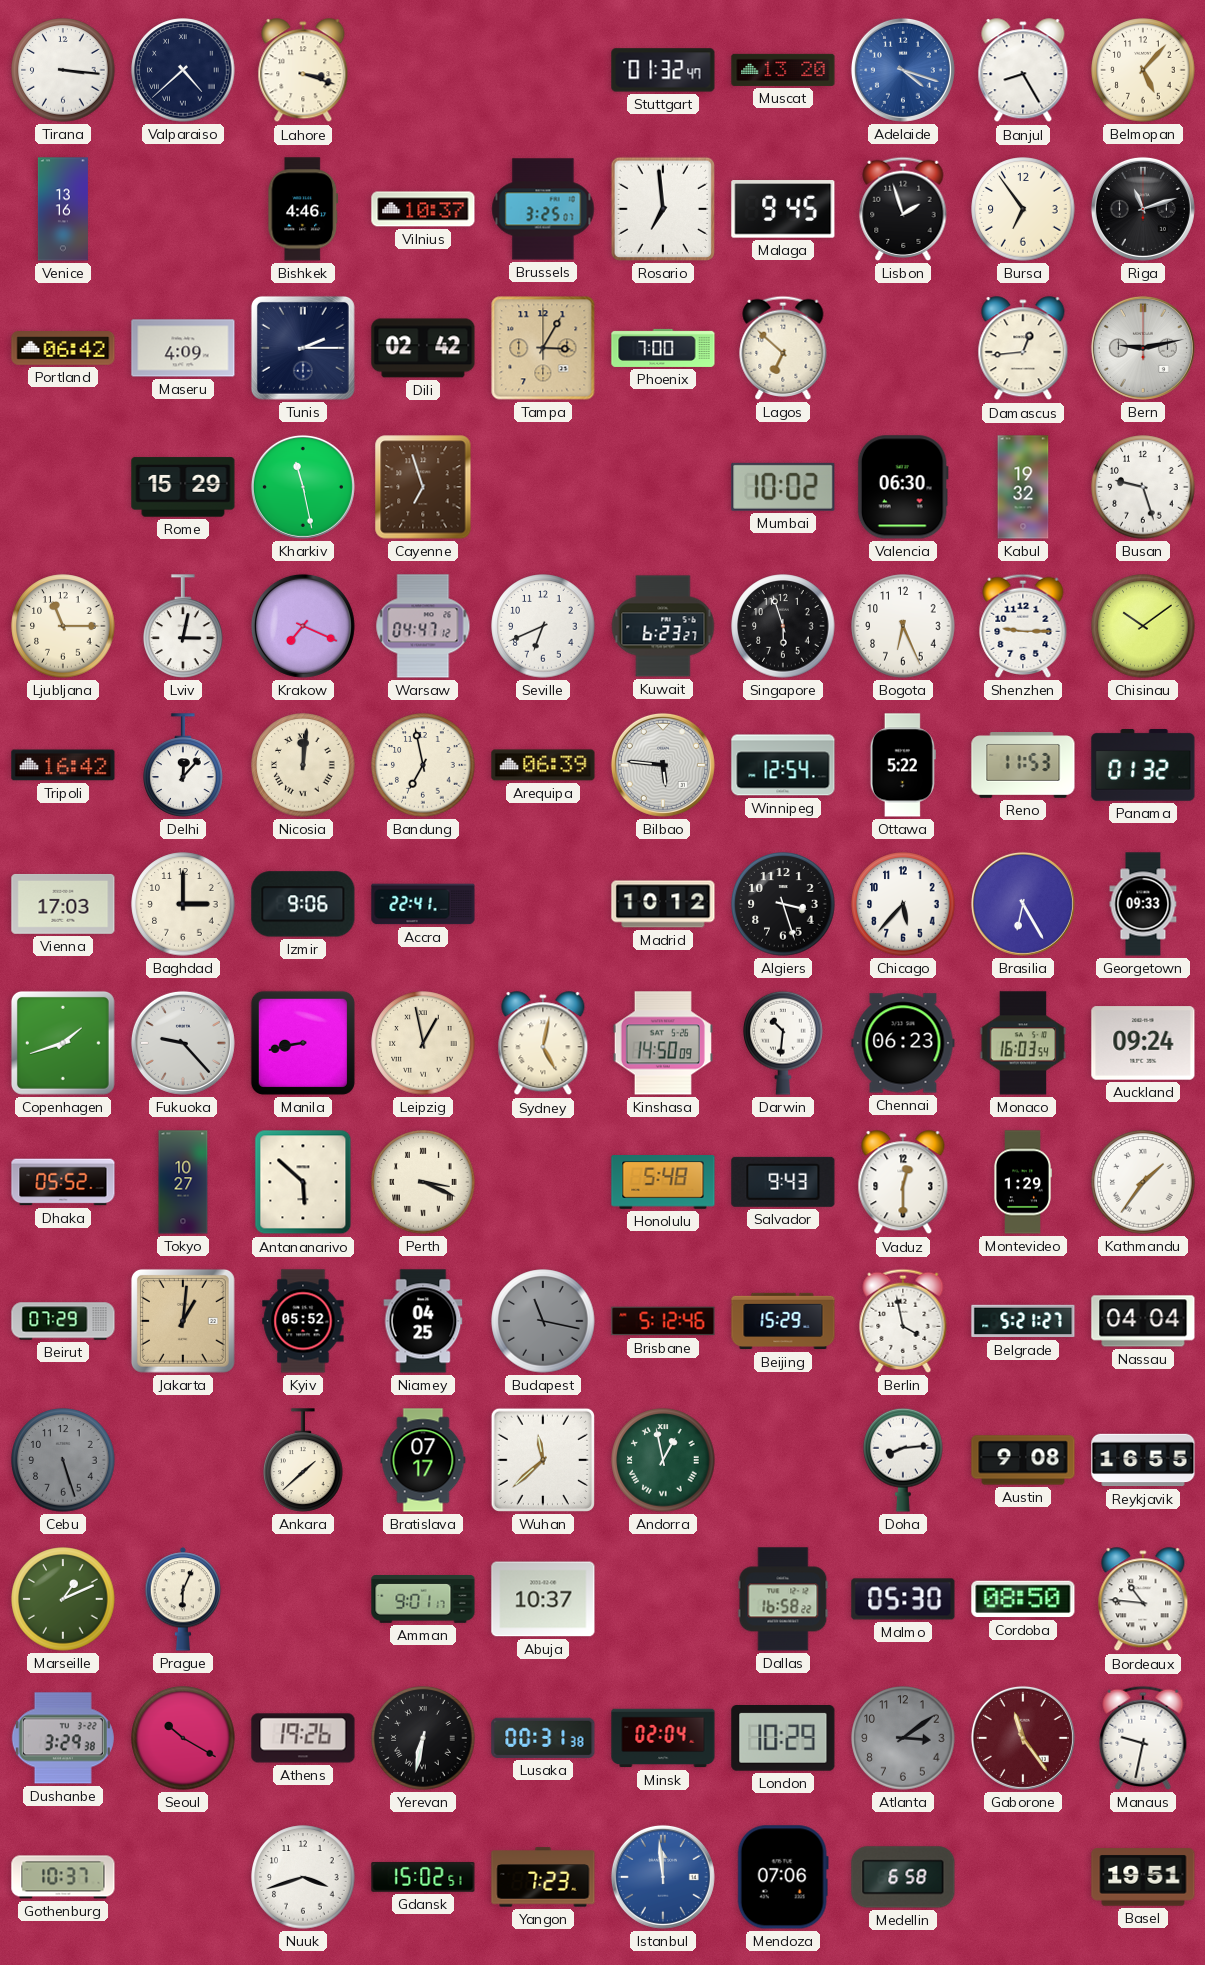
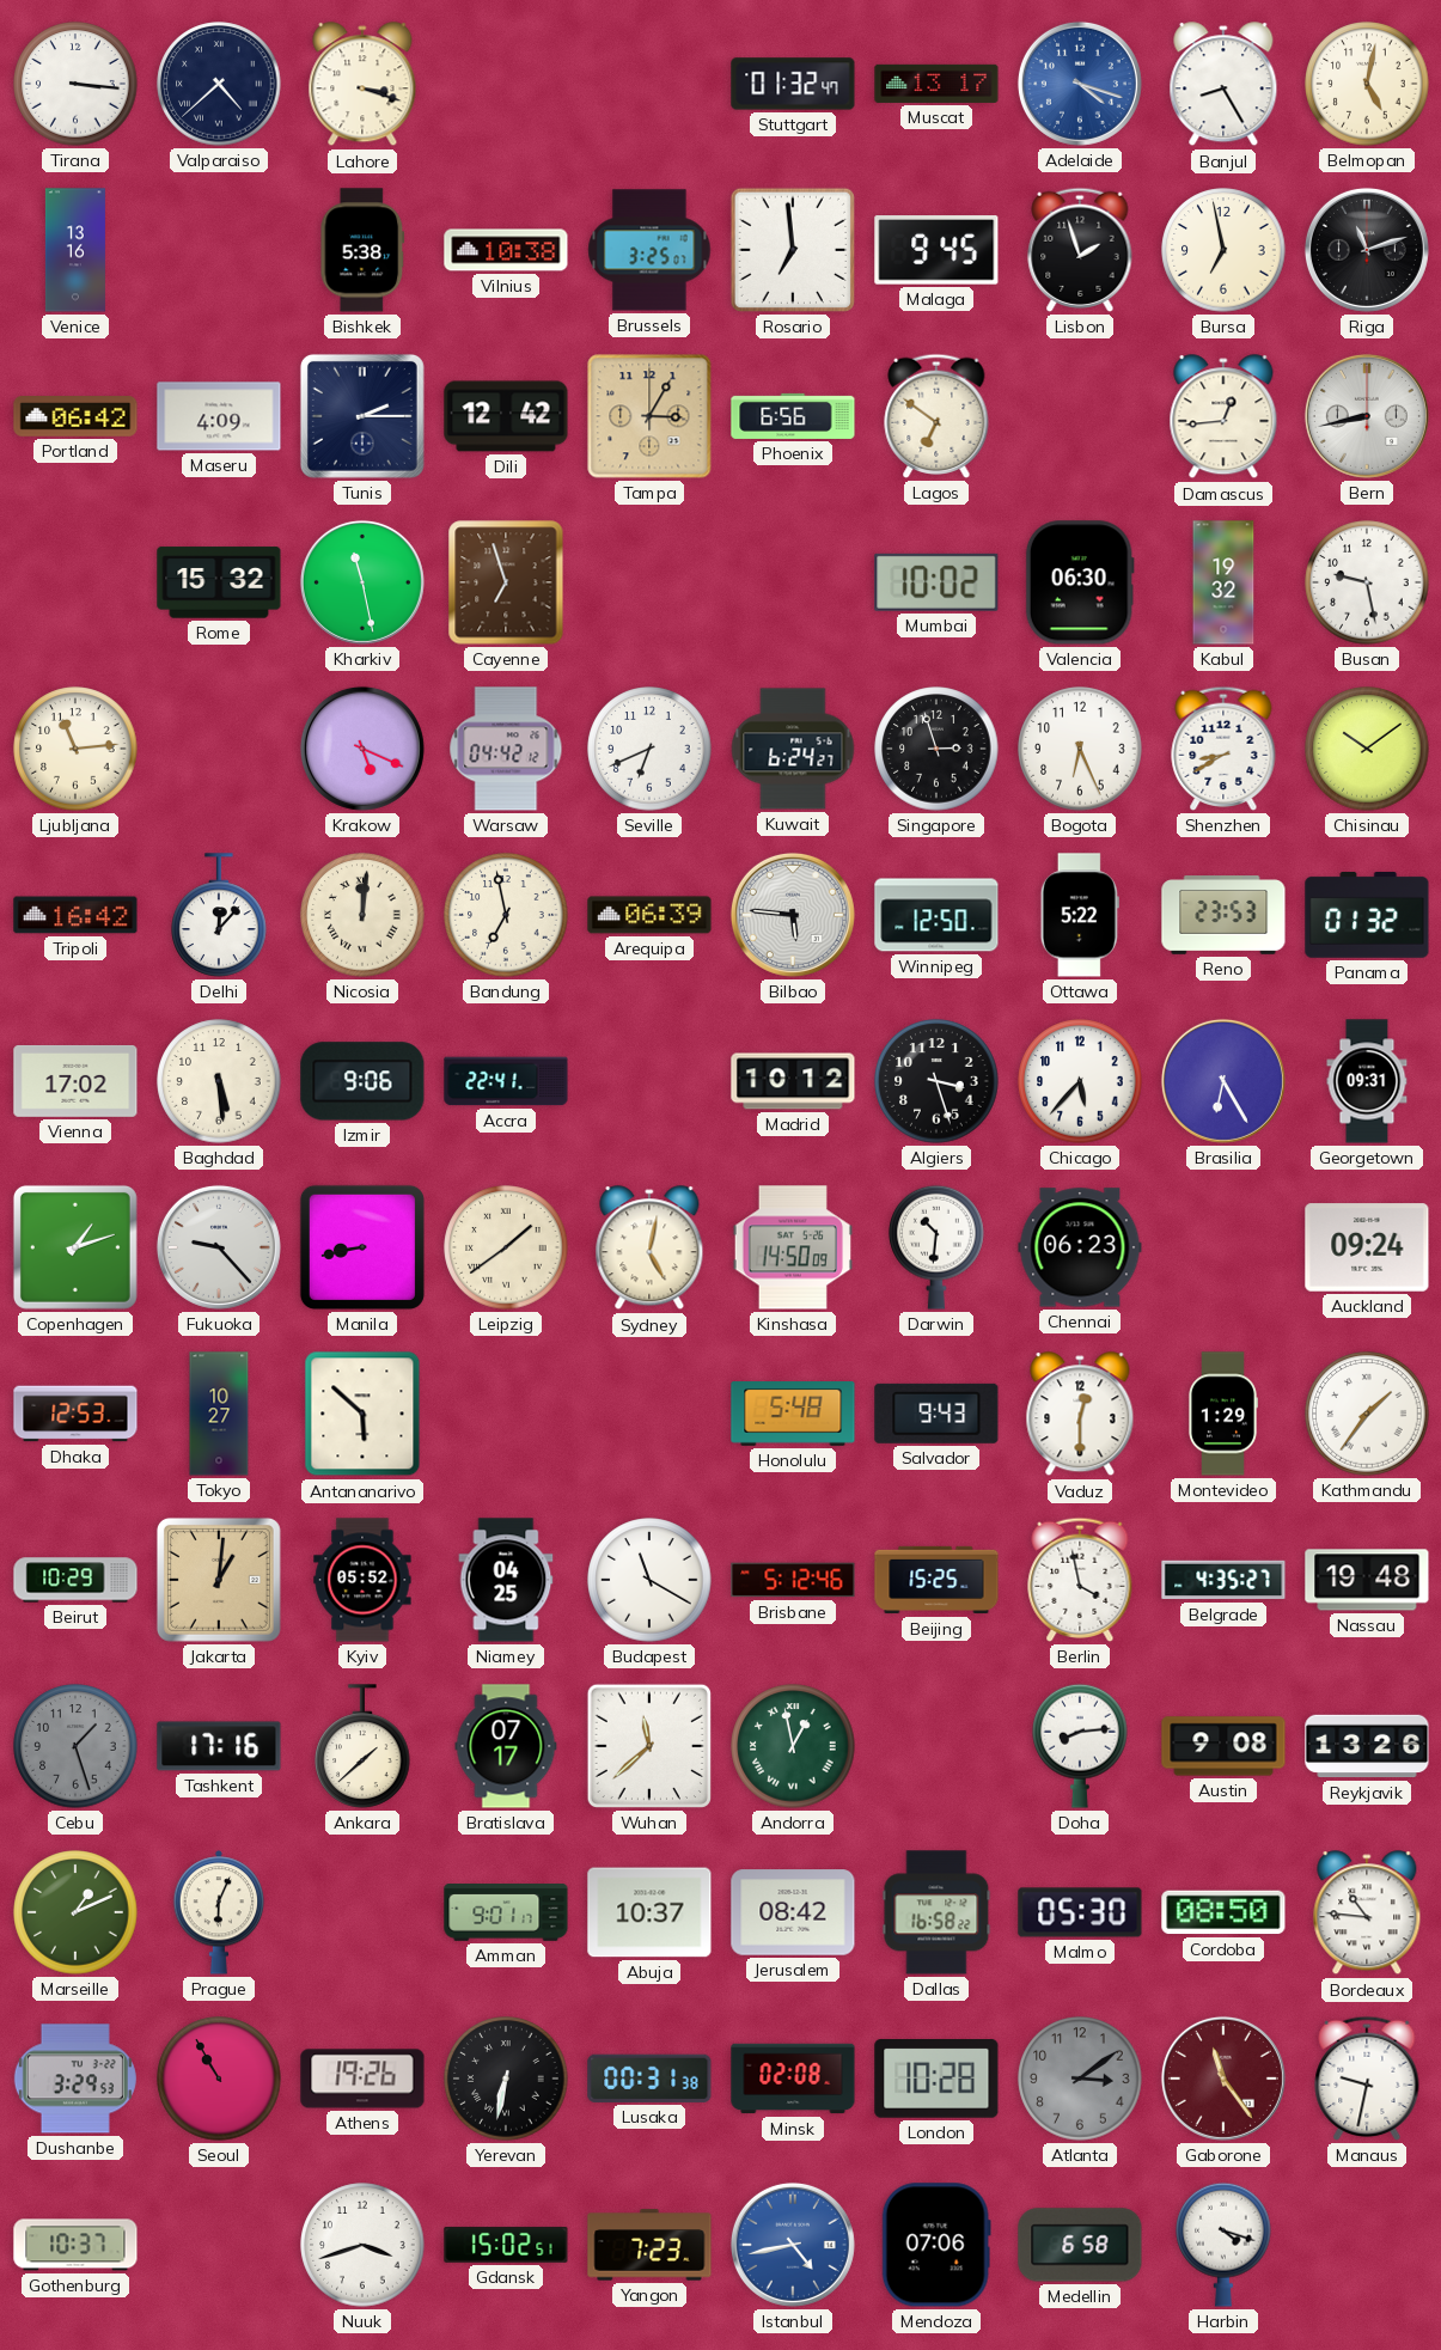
Muscat: 13:20 -> 13:17
Belmopan: 5:07 -> 5:02
Bishkek: 4:46 -> 5:38
Vilnius: 10:37 -> 10:38
Bursa: 6:54 -> 6:58
Dili: 02:42 -> 12:42
Phoenix: 7:00 -> 6:56
Lagos: 6:52 -> 6:51
Bern: 9:13 -> 8:43
Rome: 15:29 -> 15:32
Busan: 9:27 -> 9:28
Ljubljana: 11:15 -> 11:14
Lviv: 3:02 -> none
Krakow: 7:19 -> 5:19
Warsaw: 04:47 -> 04:42
Kuwait: 6:23 -> 6:24
Singapore: 5:57 -> 2:57
Shenzhen: 9:15 -> 8:40
Winnipeg: 12:54 -> 12:50
Reno: 11:53 -> 23:53
Vienna: 17:03 -> 17:02
Baghdad: 3:00 -> 5:29
Georgetown: 09:33 -> 09:31
Copenhagen: 1:42 -> 1:12
Leipzig: 12:58 -> 1:39
Monaco: 16:03 -> none
Dhaka: 05:52 -> 12:53
Perth: 3:19 -> none
Beirut: 07:29 -> 10:29
Budapest: 11:17 -> 11:20
Budapest dial: grey -> white
Beijing: 15:29 -> 15:25
Belgrade: 5:21 -> 4:35
Nassau: 04:04 -> 19:48
Cebu: 5:27 -> 1:27
Tashkent: none -> 17:16
Reykjavik: 16:55 -> 13:26
Jerusalem: none -> 08:42
Dushanbe: 3:29:38 -> 3:29:53
Seoul: 10:20 -> 10:55
Minsk: 02:04 -> 02:08
London: 10:29 -> 10:28
Istanbul: 11:59 -> 4:43
Harbin: none -> 4:18
Basel: 19:51 -> none
